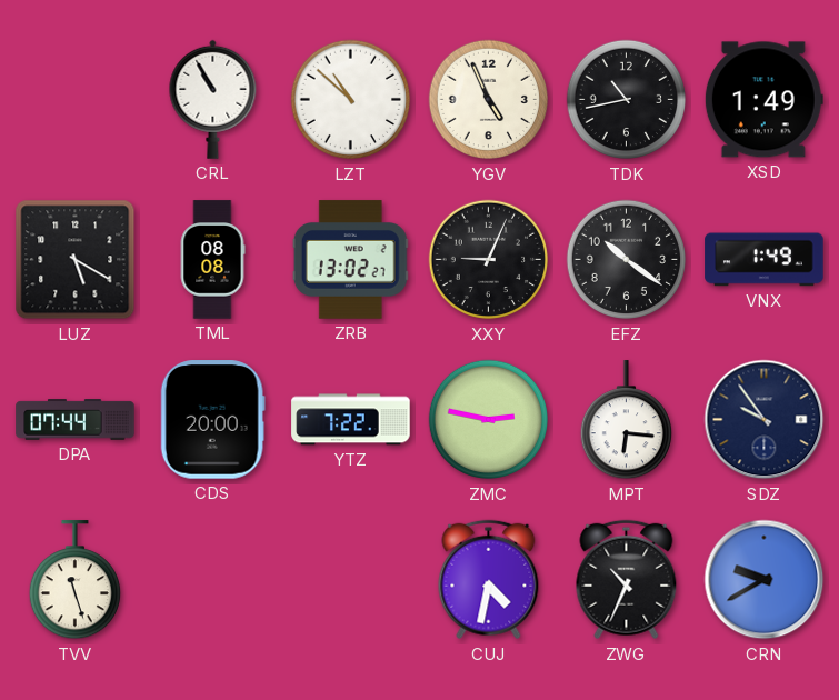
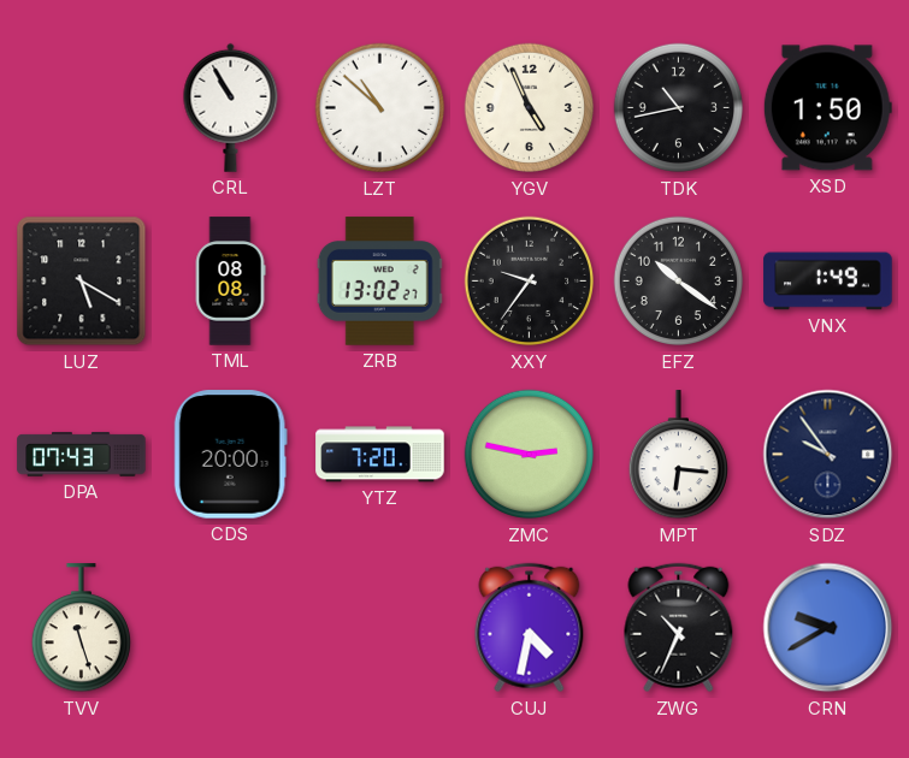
XSD: 1:49 -> 1:50
XXY: 9:04 -> 9:36
DPA: 07:44 -> 07:43
YTZ: 7:22 -> 7:20
